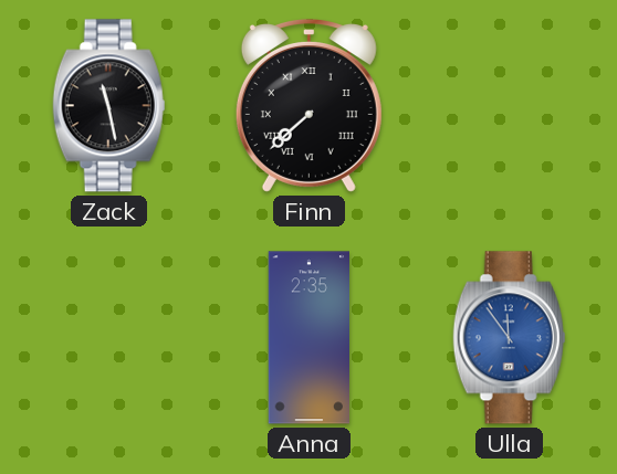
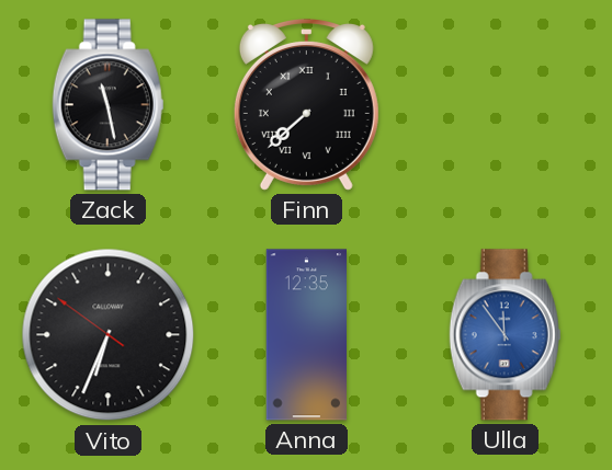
Vito: none -> 6:33
Anna: 2:35 -> 12:35
